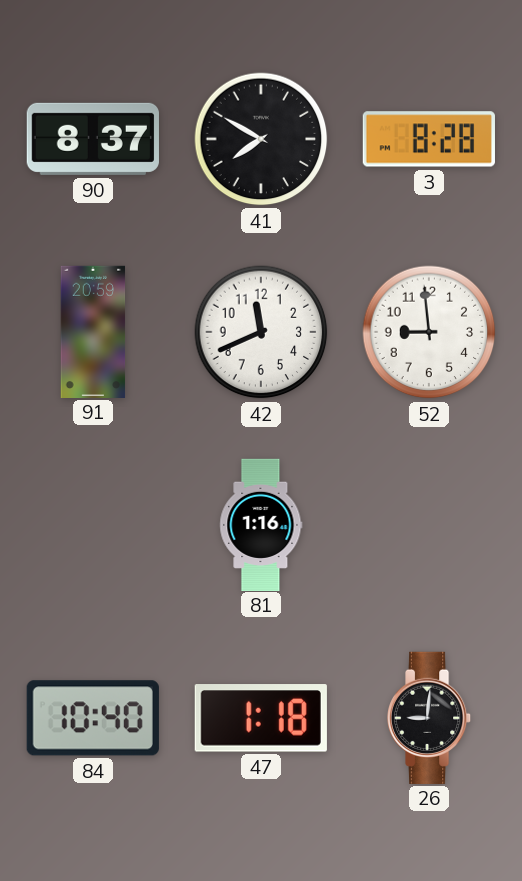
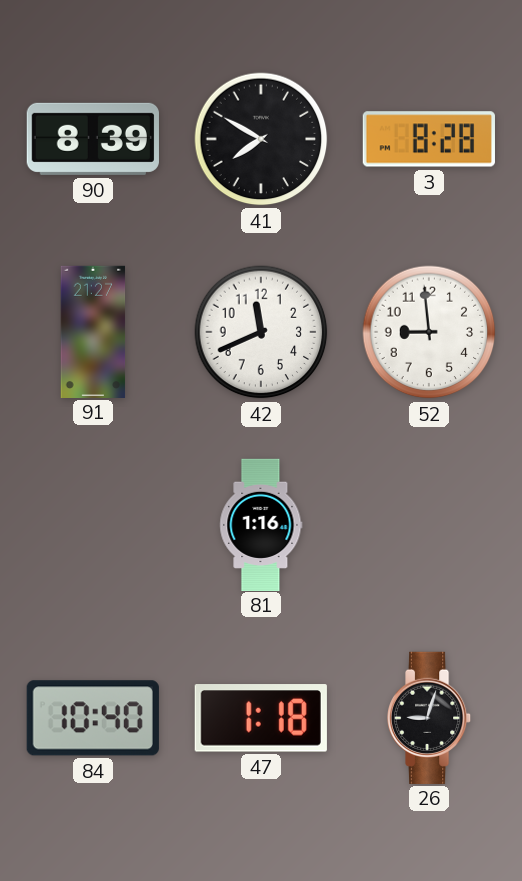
90: 8:37 -> 8:39
91: 20:59 -> 21:27
26: 9:01 -> 9:03
